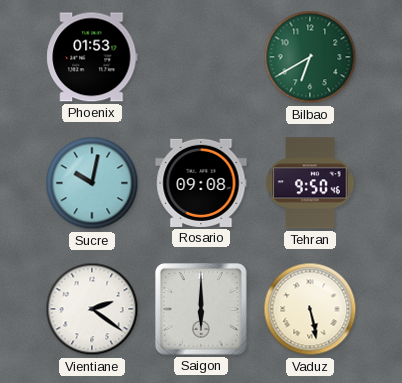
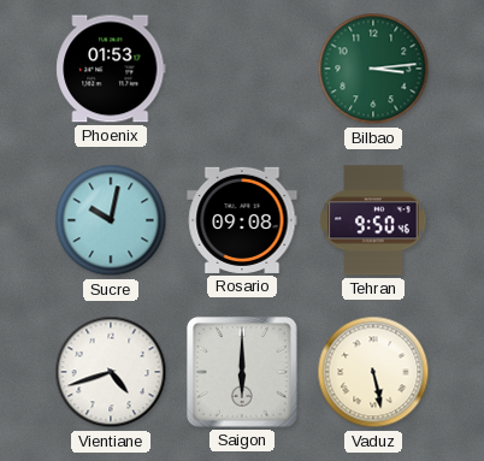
Bilbao: 6:40 -> 3:14
Vientiane: 2:21 -> 4:42
